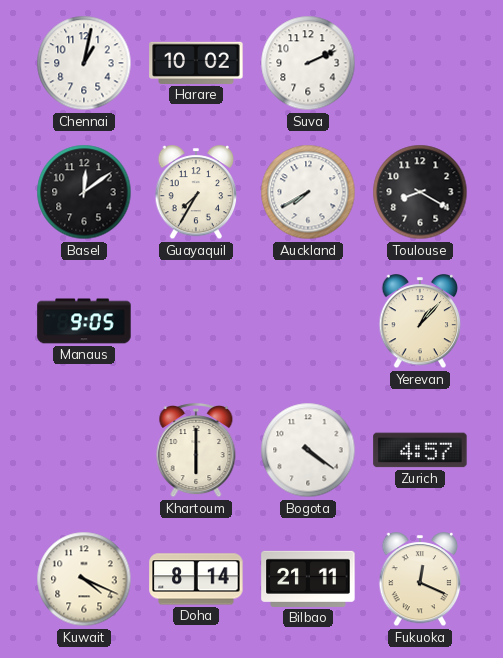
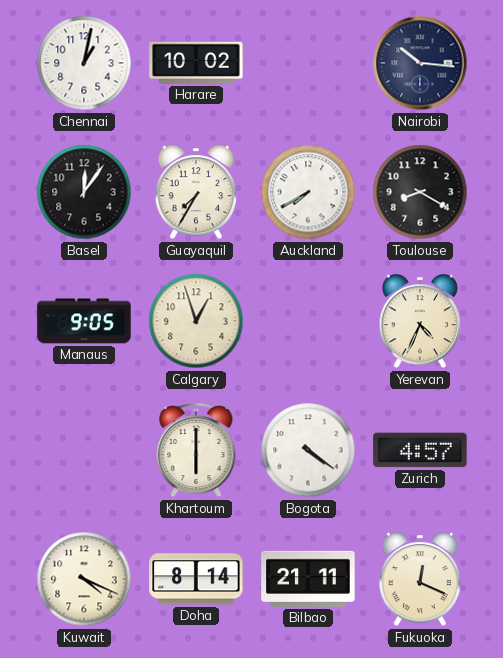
Suva: 2:11 -> none
Nairobi: none -> 10:16
Basel: 12:09 -> 12:06
Calgary: none -> 12:57
Yerevan: 1:07 -> 4:34
